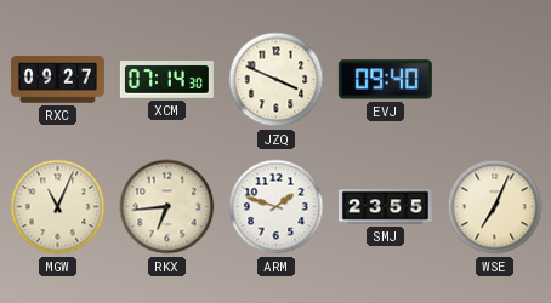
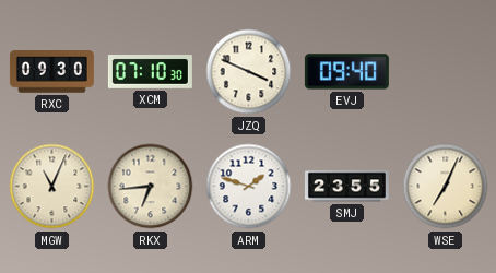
RXC: 09:27 -> 09:30
XCM: 07:14 -> 07:10
